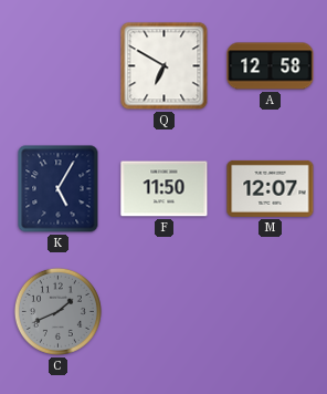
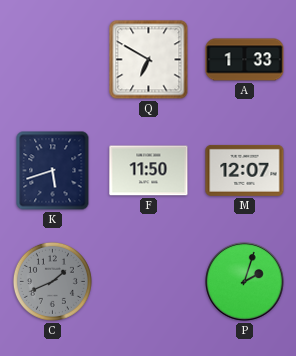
A: 12:58 -> 1:33
K: 5:05 -> 5:42
P: none -> 2:03
